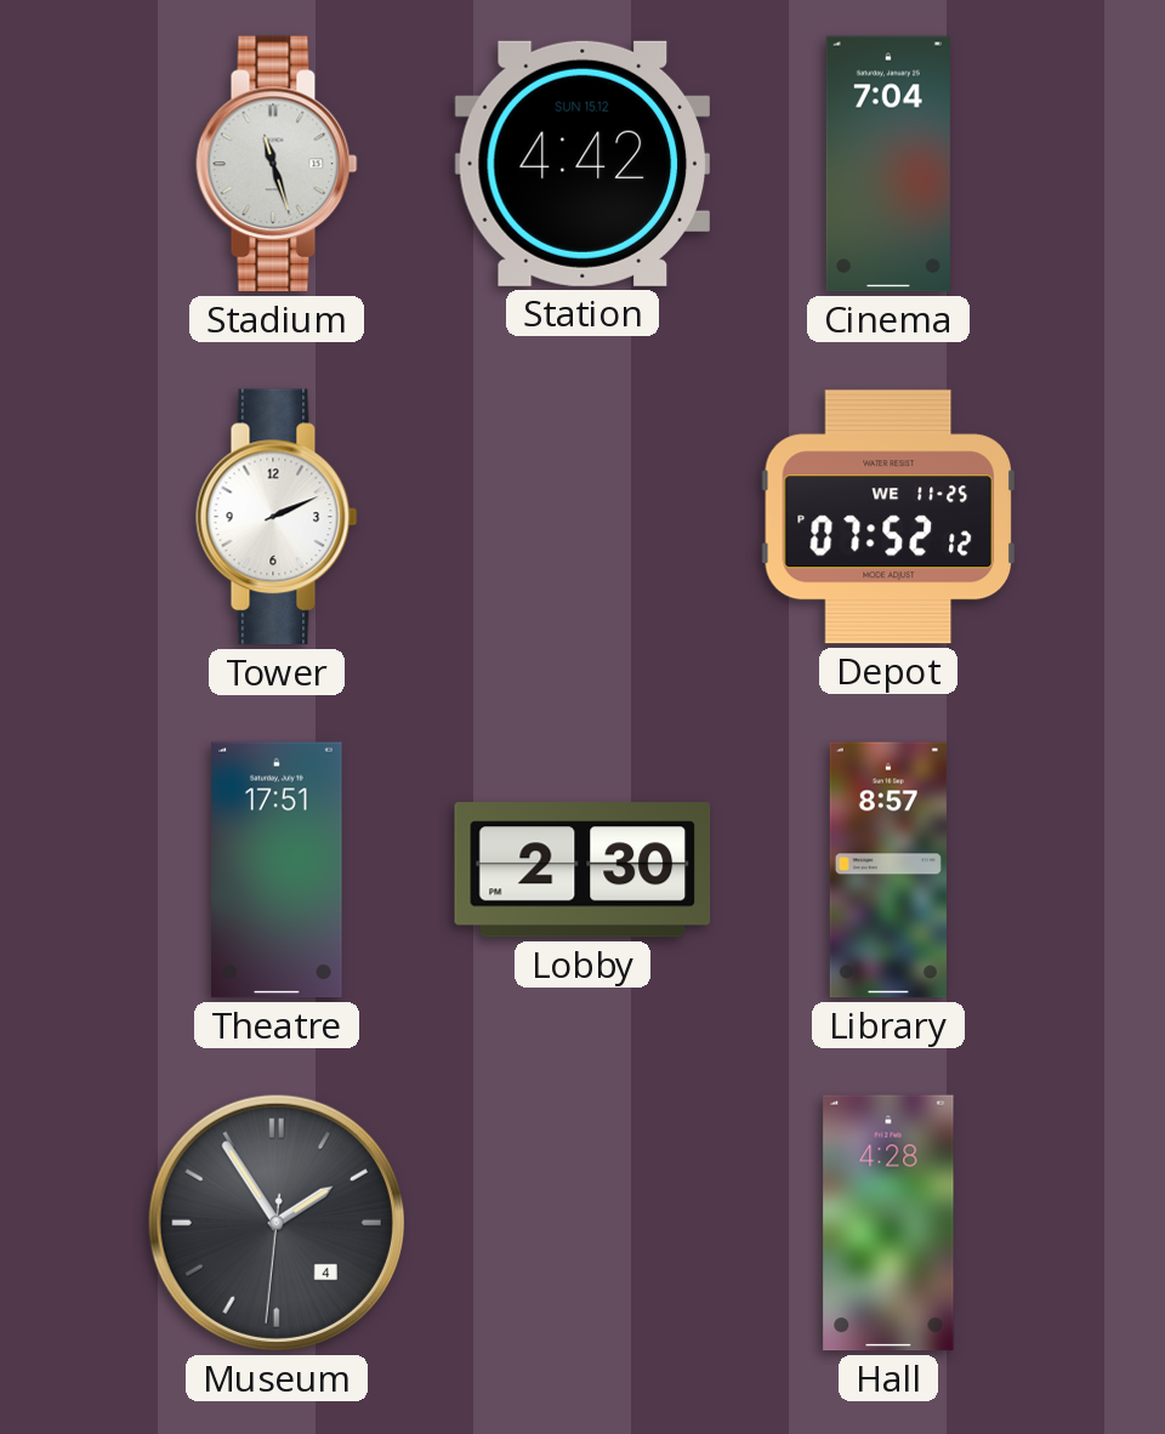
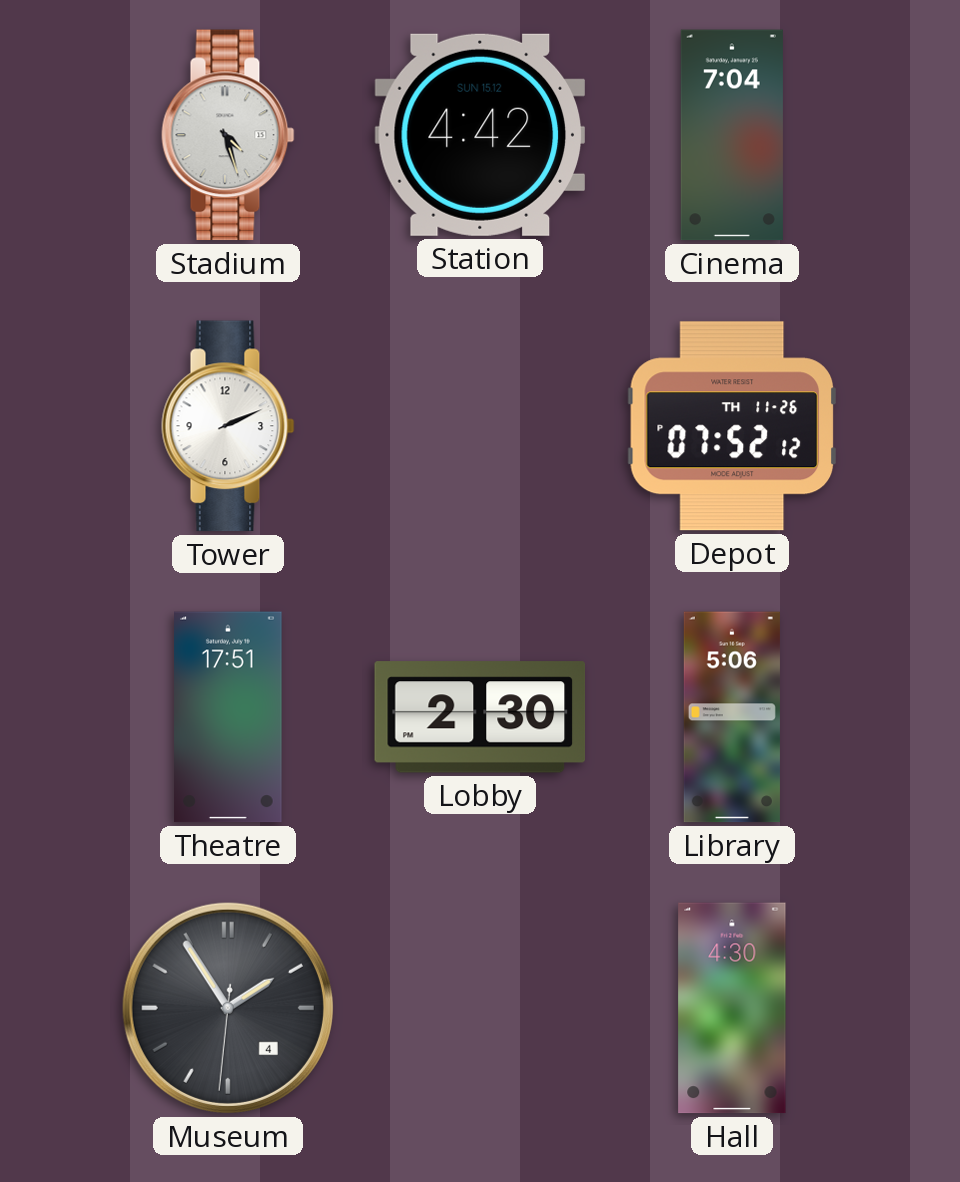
Stadium: 11:27 -> 4:27
Depot date: WE 11-25 -> TH 11-26
Library: 8:57 -> 5:06
Hall: 4:28 -> 4:30
